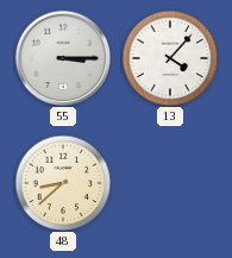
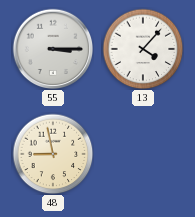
48: 8:38 -> 8:58
